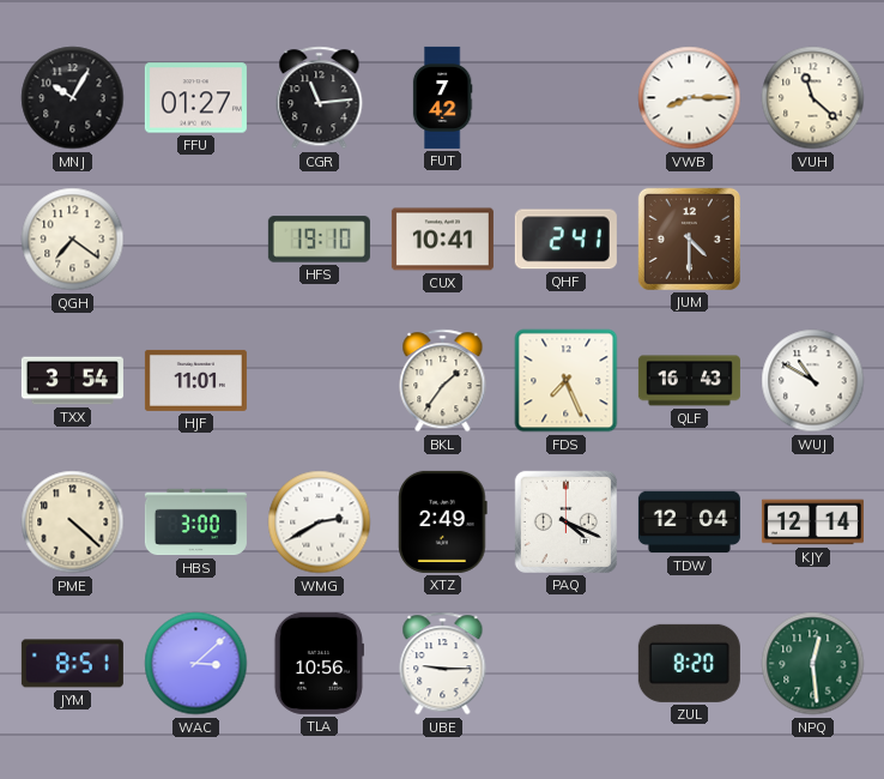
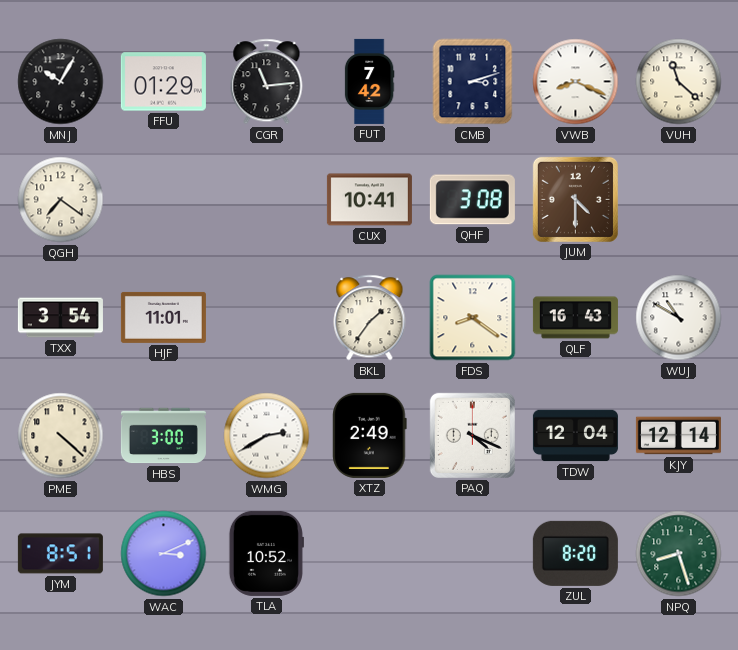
FFU: 01:27 -> 01:29
CMB: none -> 3:12
VWB: 8:15 -> 8:19
HFS: 19:10 -> none
QHF: 2:41 -> 3:08
FDS: 7:26 -> 8:21
WAC: 3:08 -> 3:11
TLA: 10:56 -> 10:52
UBE: 9:15 -> none
NPQ: 12:29 -> 8:27
